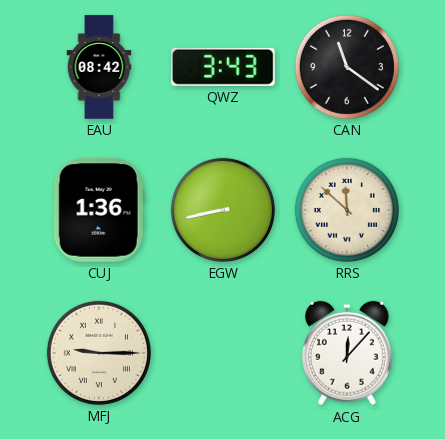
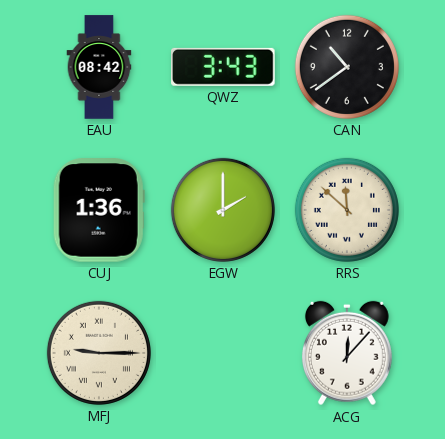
CAN: 11:21 -> 10:39
EGW: 8:43 -> 2:00
